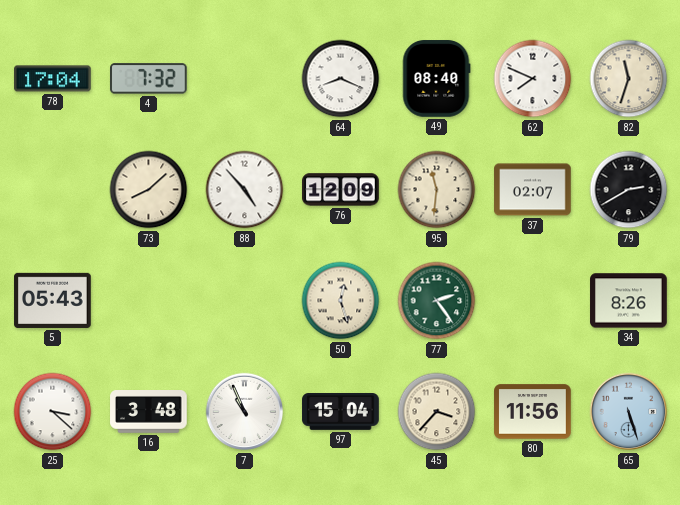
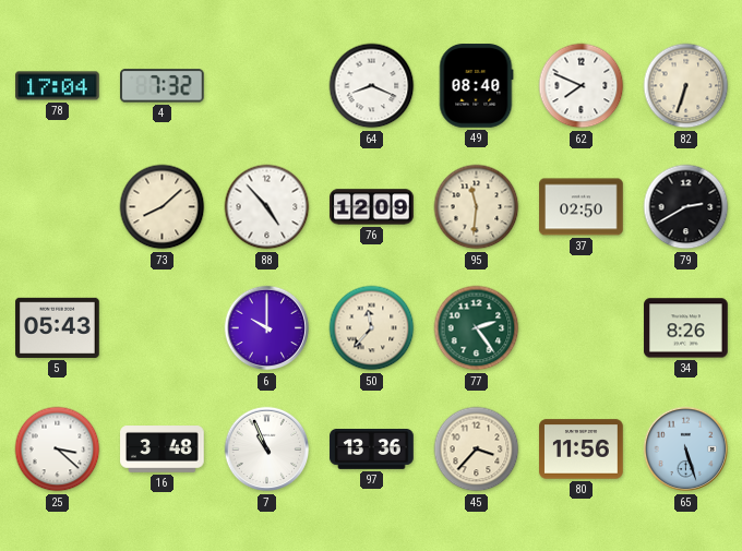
82: 11:33 -> 6:33
37: 02:07 -> 02:50
6: none -> 10:00
50: 12:27 -> 11:37
97: 15:04 -> 13:36
